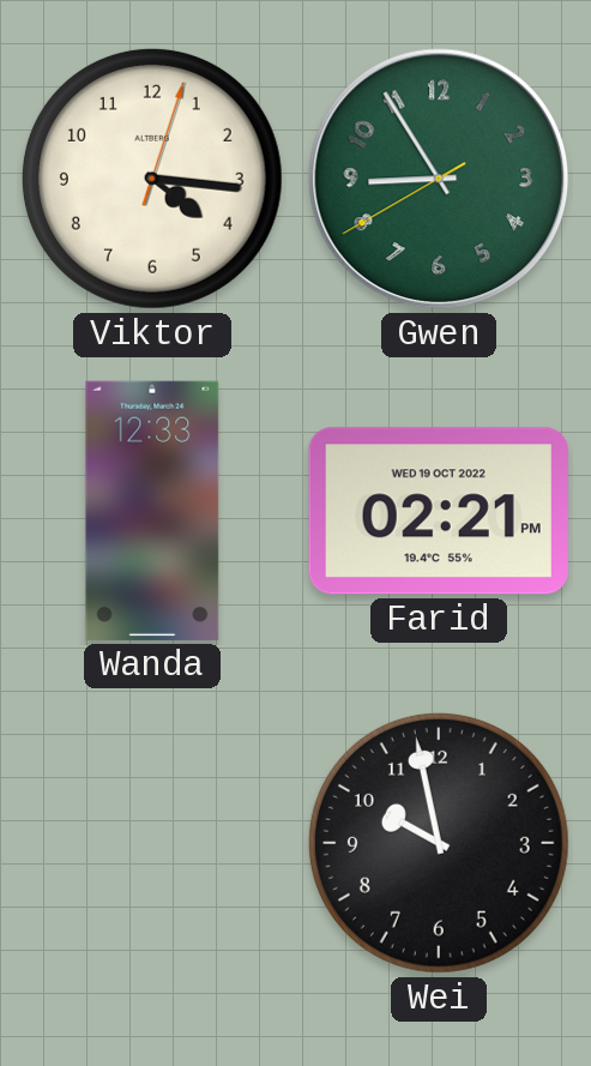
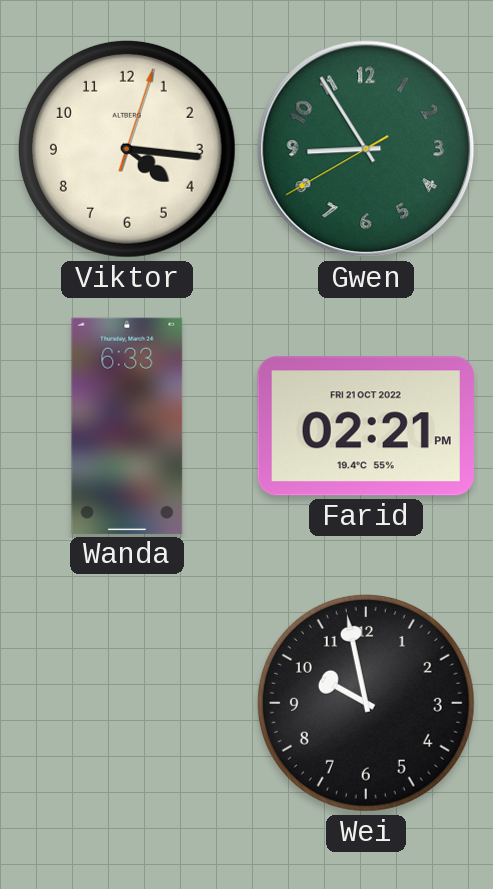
Wanda: 12:33 -> 6:33
Farid date: WED 19 OCT 2022 -> FRI 21 OCT 2022
